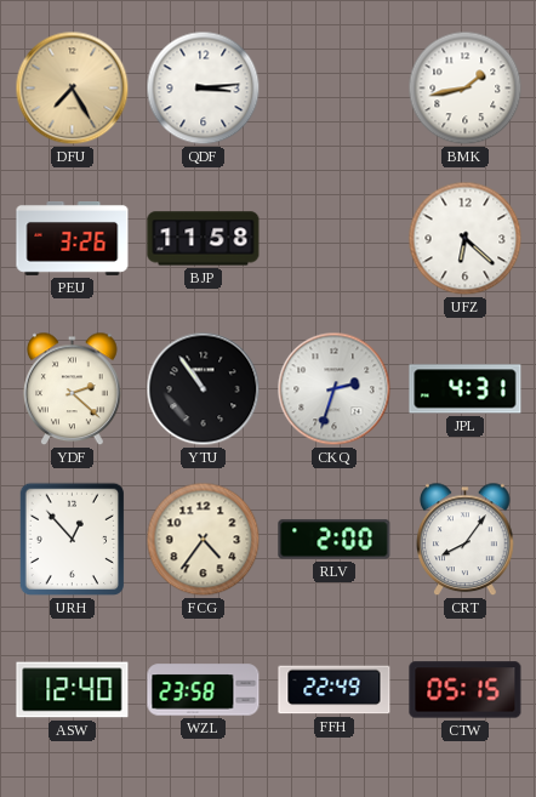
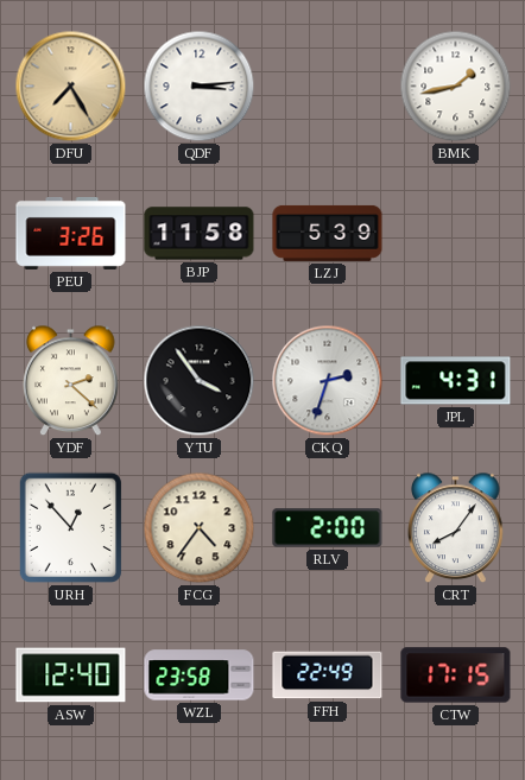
LZJ: none -> 5:39
UFZ: 6:22 -> none
YTU: 10:54 -> 3:54
CTW: 05:15 -> 17:15
